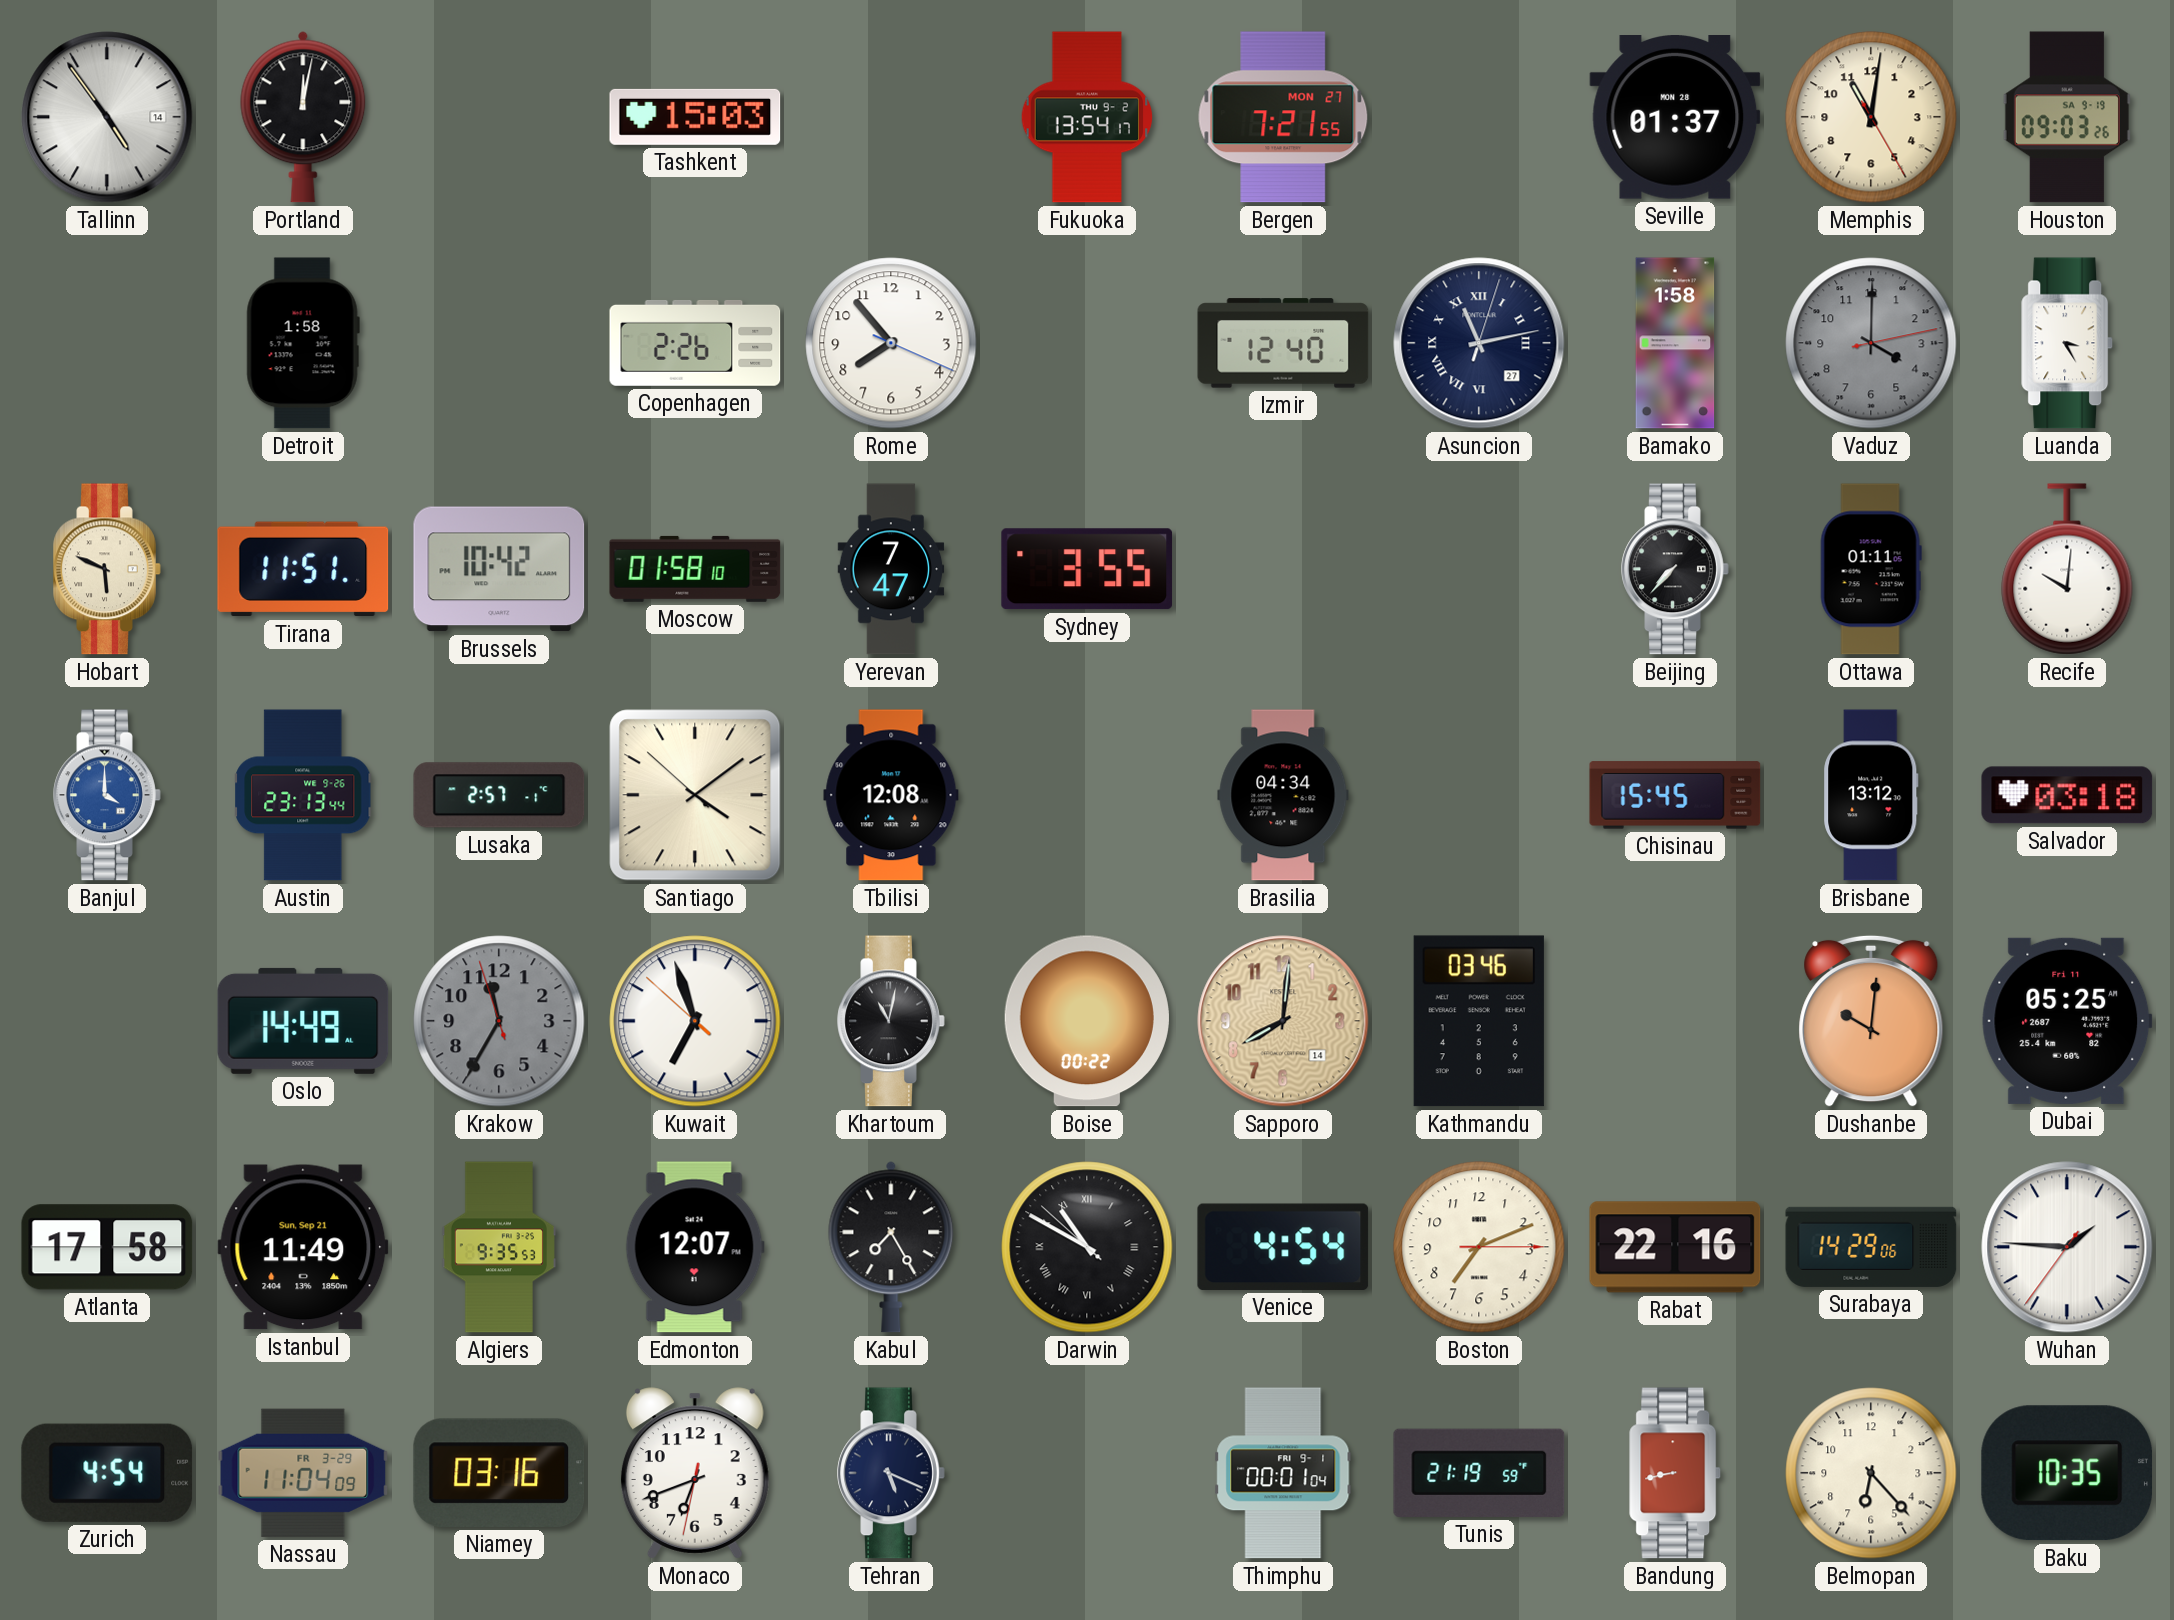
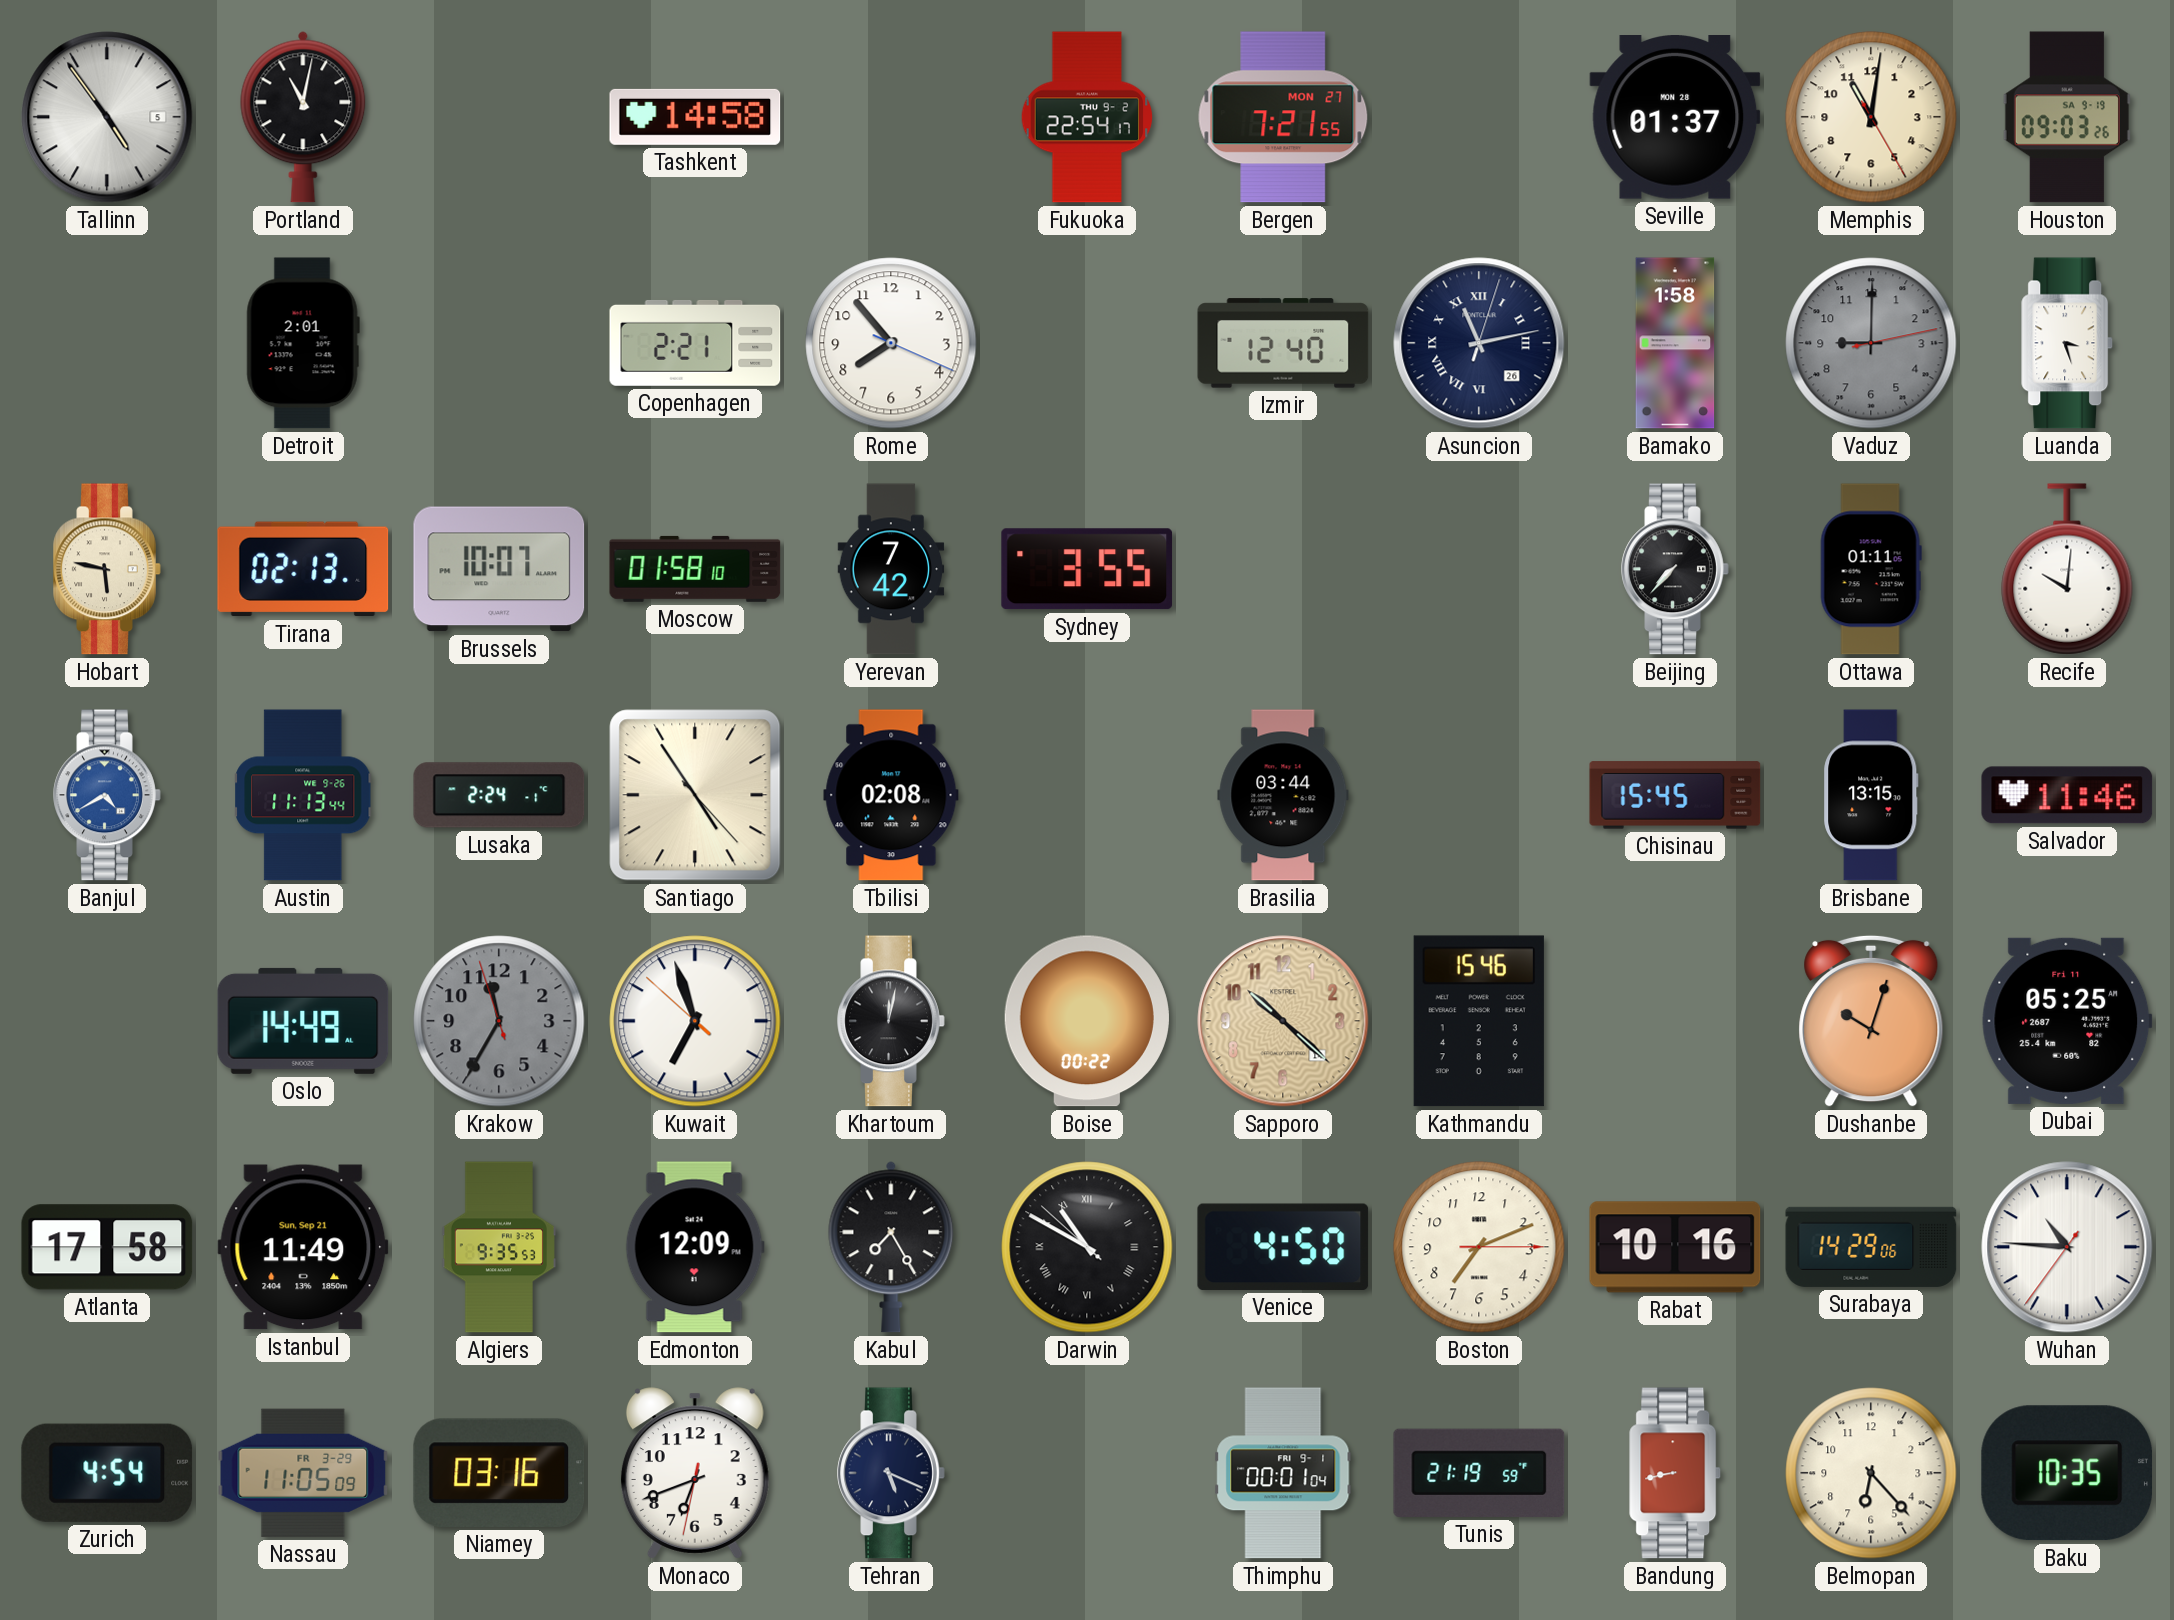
Tallinn date: 14 -> 5
Portland: 12:02 -> 11:02
Tashkent: 15:03 -> 14:58
Fukuoka: 13:54 -> 22:54
Detroit: 1:58 -> 2:01
Copenhagen: 2:26 -> 2:21
Asuncion date: 27 -> 26
Vaduz: 4:00 -> 9:00
Luanda: 3:25 -> 3:27
Hobart: 5:49 -> 5:47
Tirana: 11:51 -> 02:13
Brussels: 10:42 -> 10:07
Yerevan: 7:47 -> 7:42
Banjul: 4:00 -> 4:40
Austin: 23:13 -> 11:13
Lusaka: 2:57 -> 2:24
Santiago: 4:08 -> 4:54
Tbilisi: 12:08 -> 02:08
Brasilia: 04:34 -> 03:44
Brisbane: 13:12 -> 13:15
Salvador: 03:18 -> 11:46
Khartoum: 11:02 -> 12:02
Sapporo: 8:01 -> 10:22
Kathmandu: 03:46 -> 15:46
Dushanbe: 10:01 -> 10:03
Edmonton: 12:07 -> 12:09
Venice: 4:54 -> 4:50
Rabat: 22:16 -> 10:16
Wuhan: 1:45 -> 10:45
Nassau: 11:04 -> 11:05
